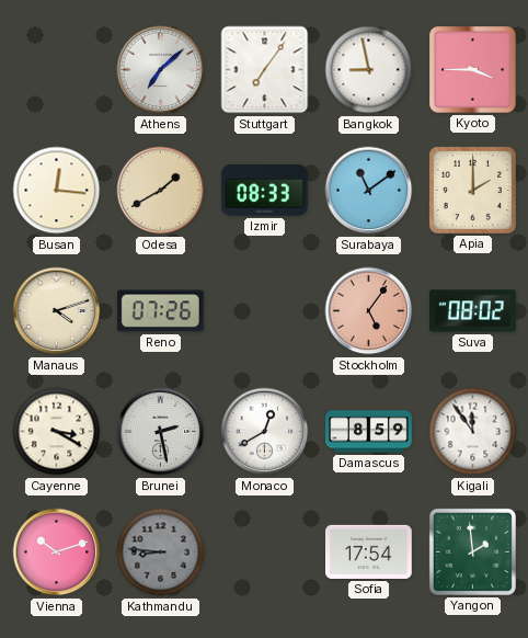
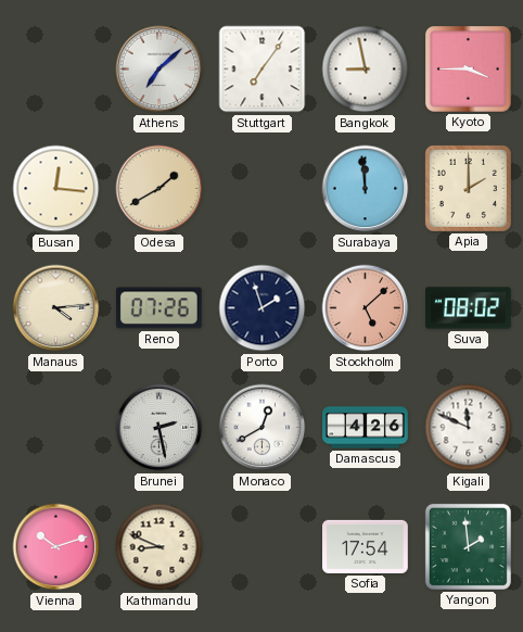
Izmir: 08:33 -> none
Surabaya: 11:09 -> 11:59
Manaus: 4:12 -> 4:14
Porto: none -> 1:57
Stockholm: 5:06 -> 5:08
Cayenne: 3:20 -> none
Damascus: 8:59 -> 4:26
Kigali: 11:54 -> 11:49
Kathmandu: 8:46 -> 8:49
Kathmandu dial: grey -> cream
